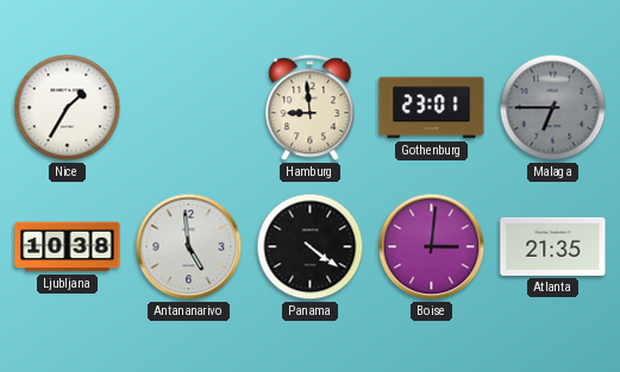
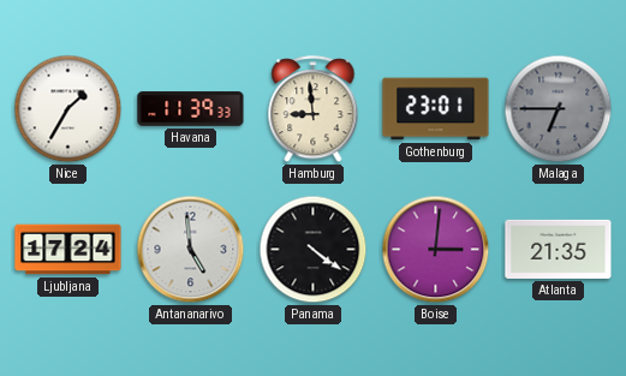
Havana: none -> 11:39
Ljubljana: 10:38 -> 17:24
